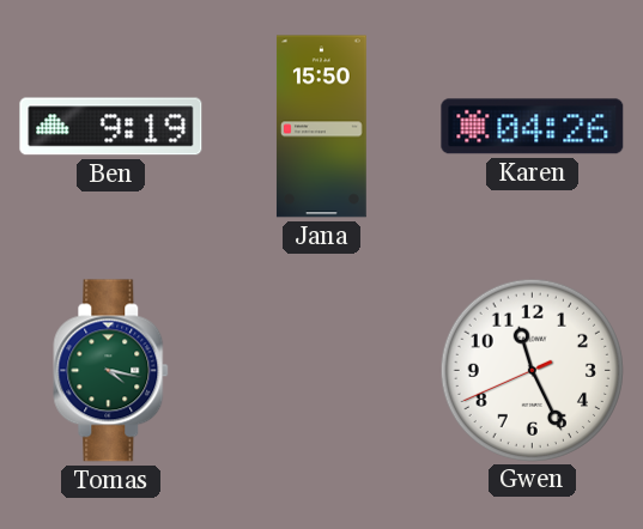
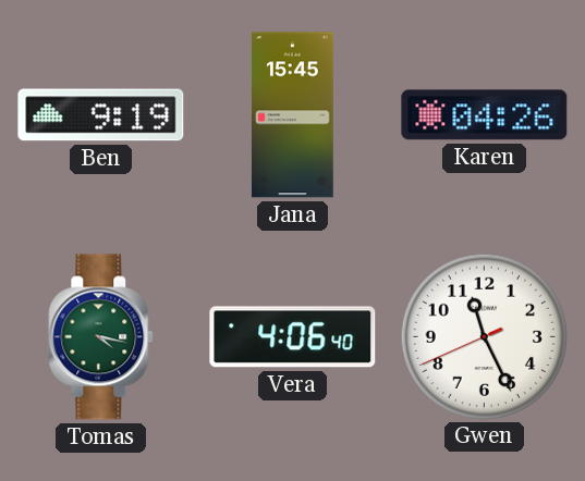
Jana: 15:50 -> 15:45
Vera: none -> 4:06
